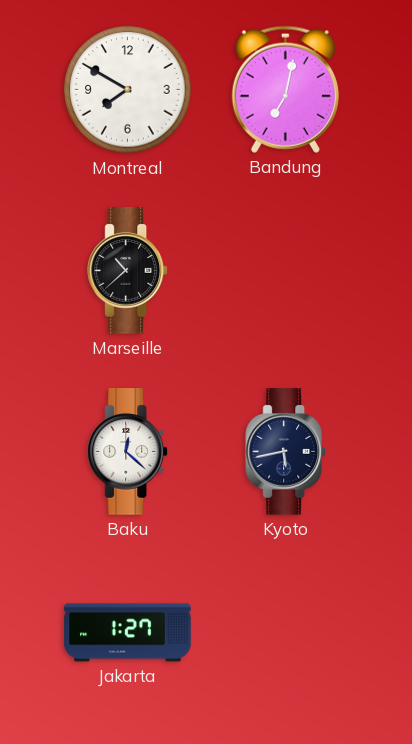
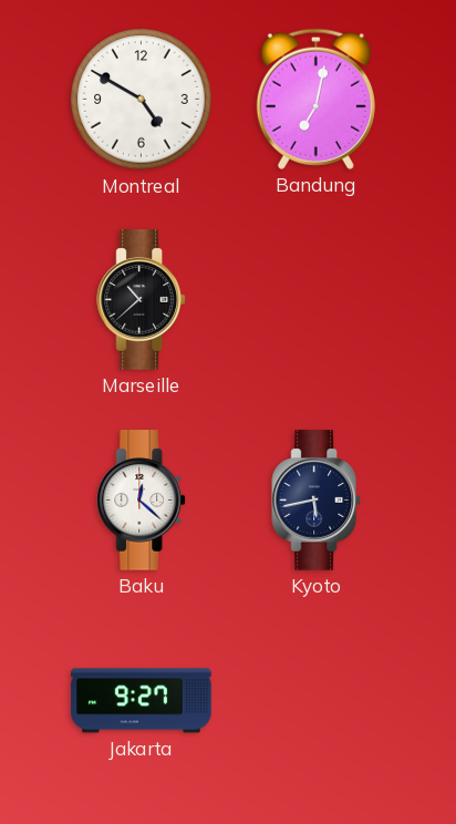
Montreal: 7:50 -> 4:50
Jakarta: 1:27 -> 9:27
